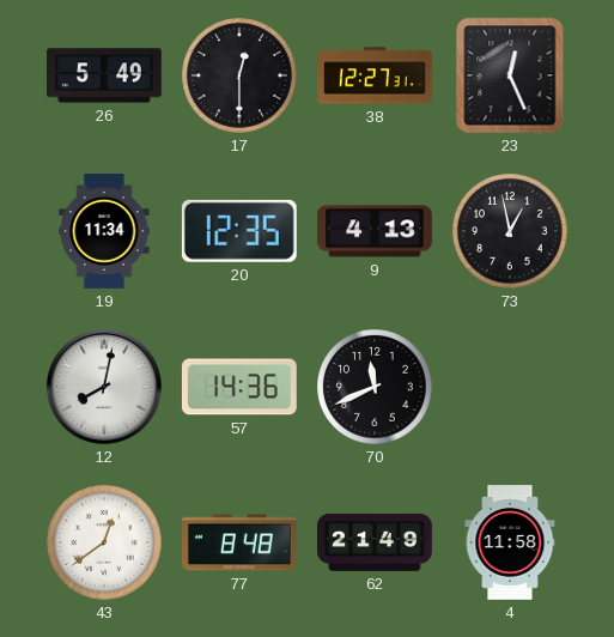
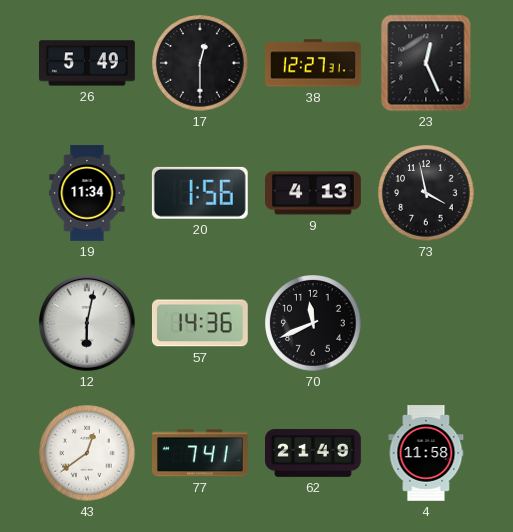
20: 12:35 -> 1:56
73: 12:58 -> 3:58
12: 8:02 -> 6:02
77: 8:48 -> 7:41
